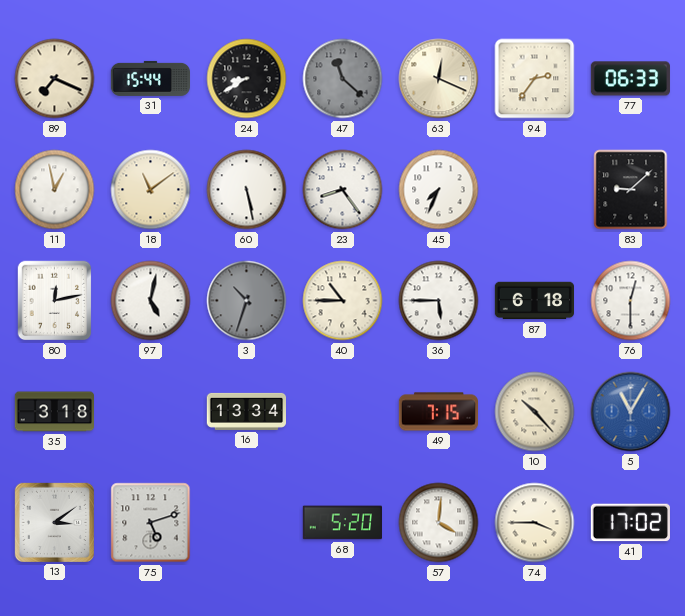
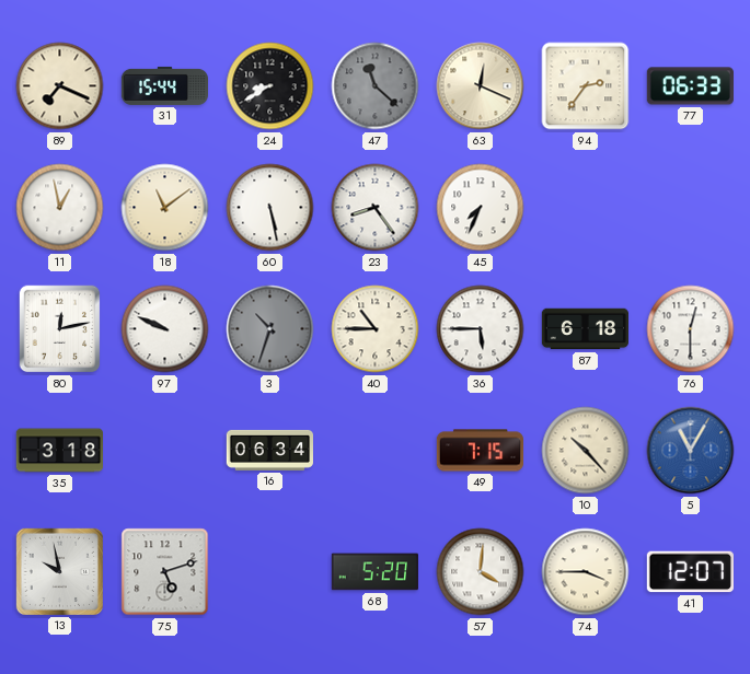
83: 9:08 -> none
97: 5:02 -> 9:49
16: 13:34 -> 06:34
13: 3:09 -> 9:58
41: 17:02 -> 12:07
